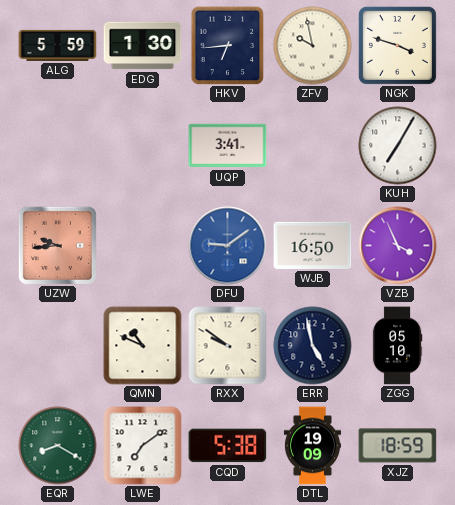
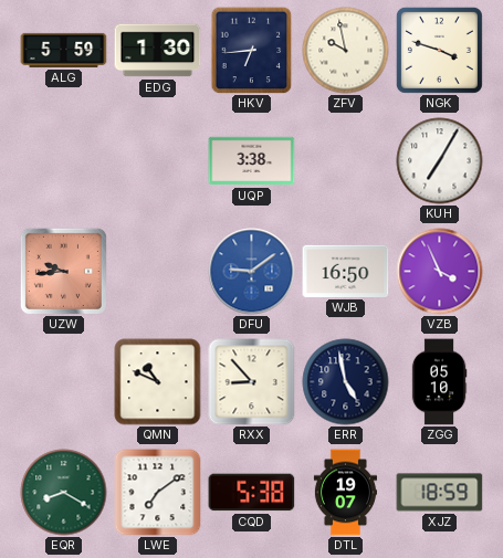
UQP: 3:41 -> 3:38
RXX: 9:51 -> 8:53
DTL: 19:09 -> 19:07
